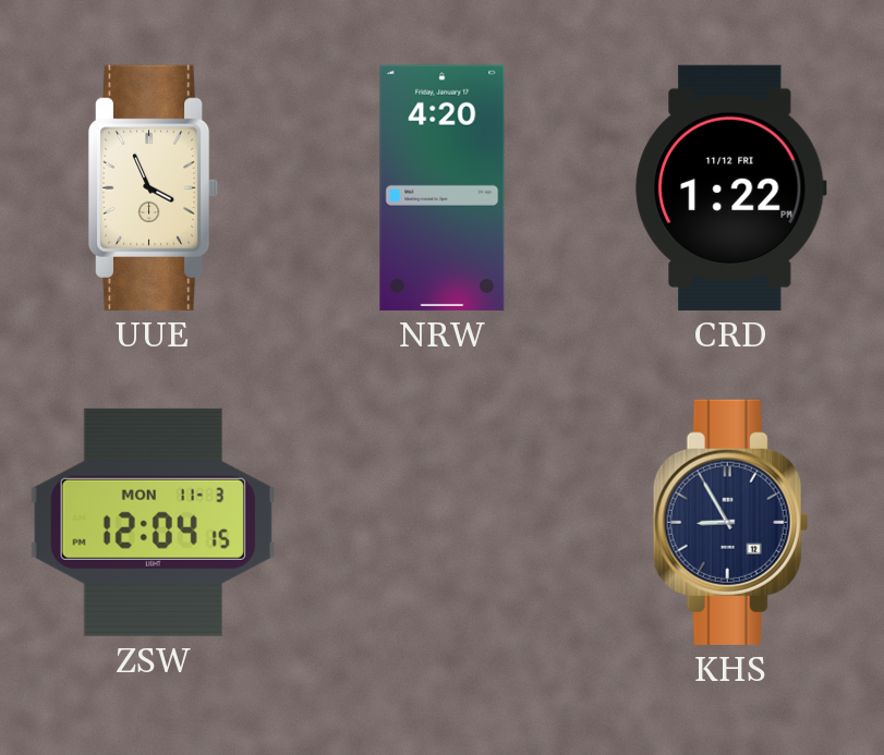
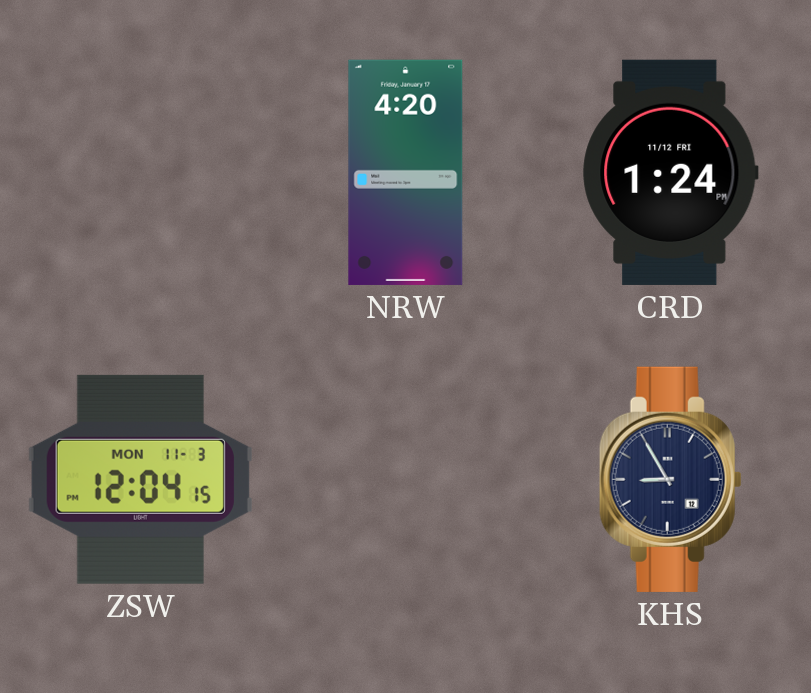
UUE: 3:56 -> none
CRD: 1:22 -> 1:24
